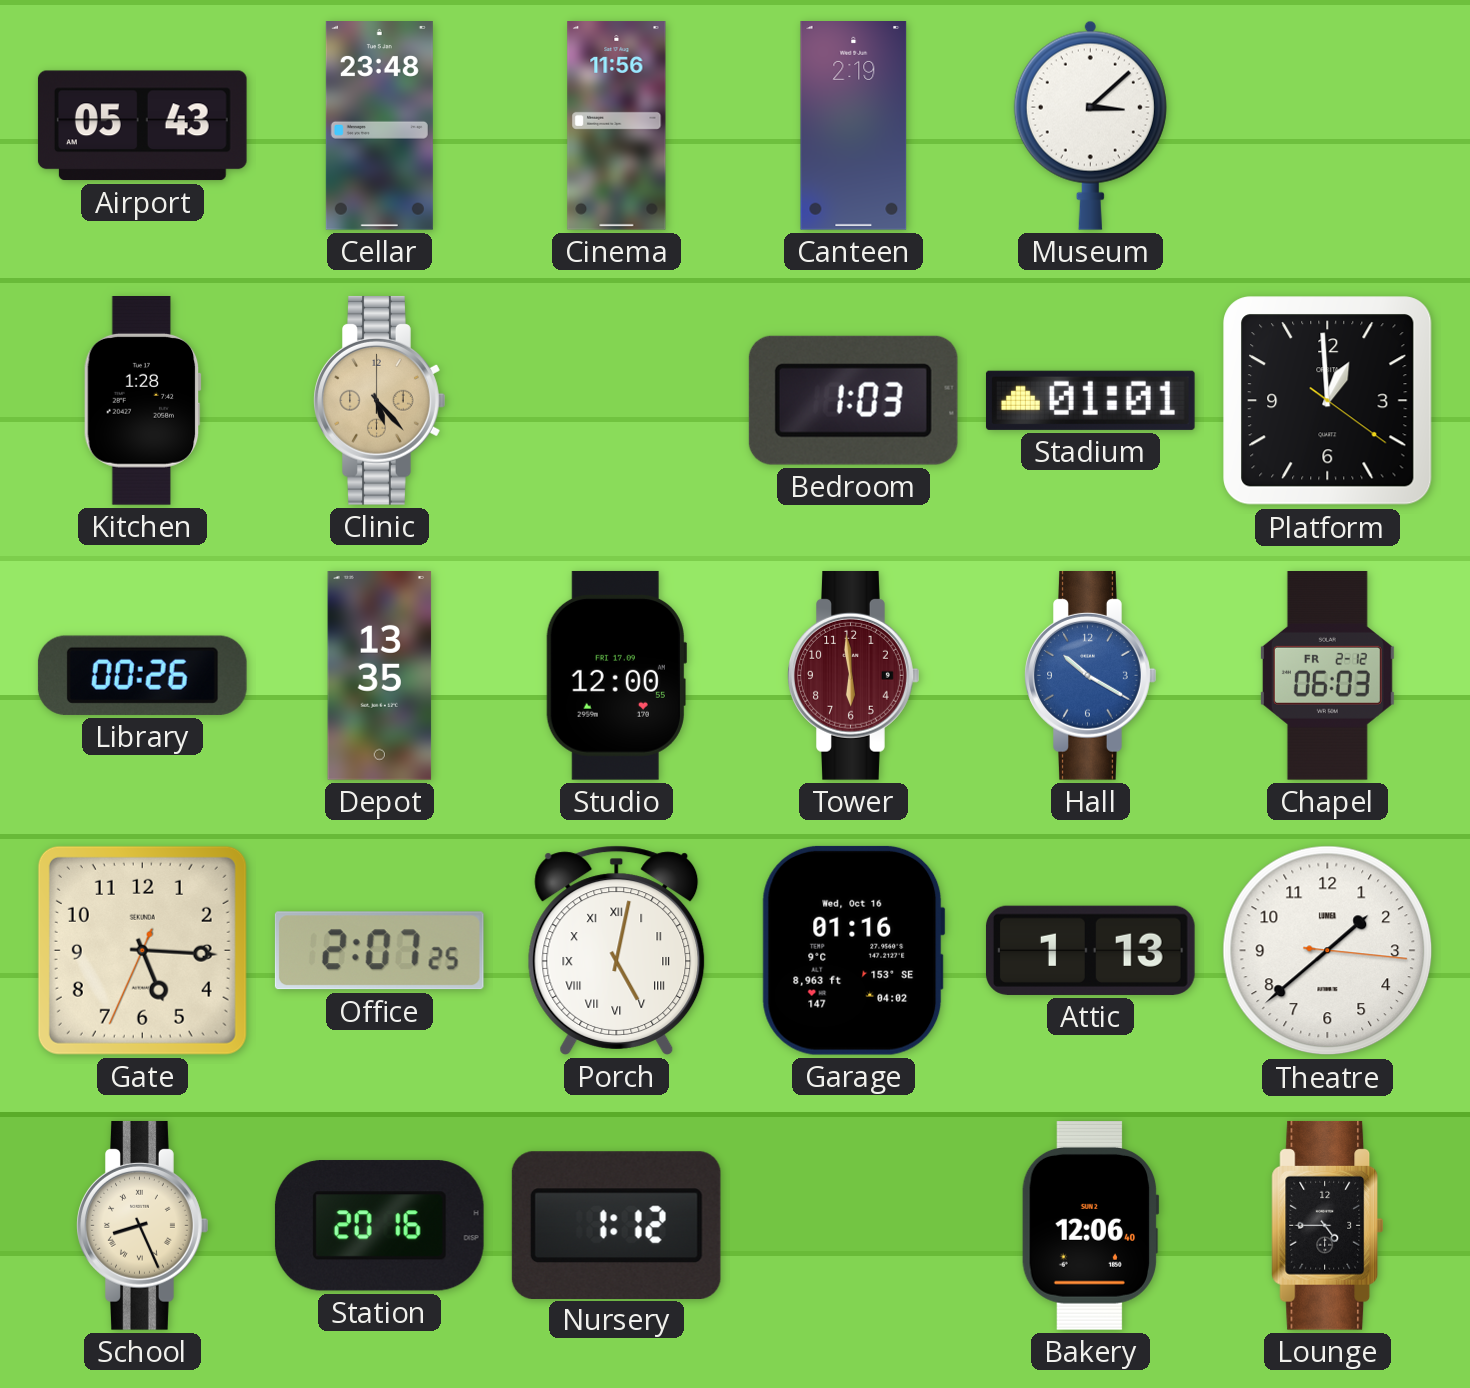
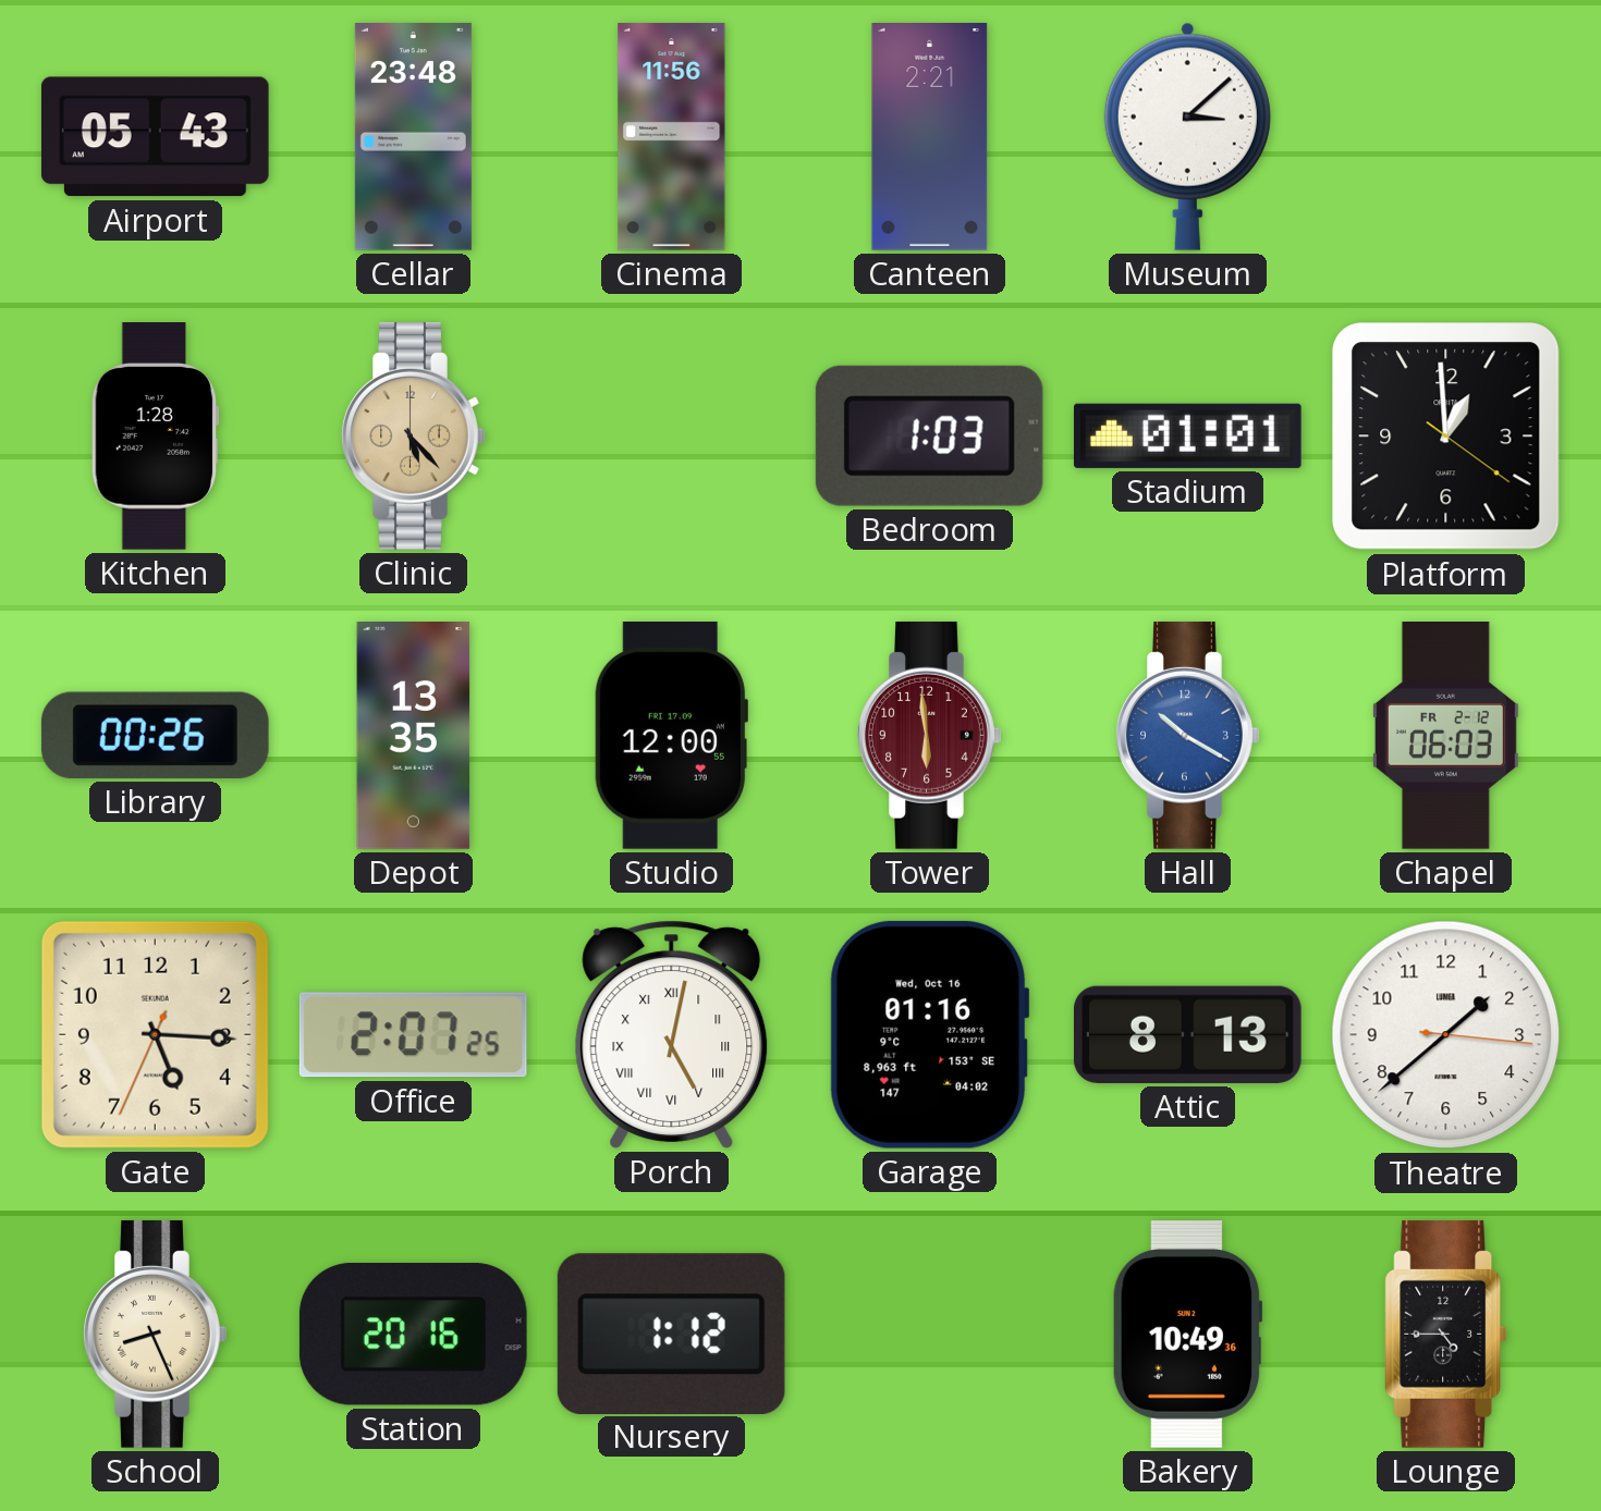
Canteen: 2:19 -> 2:21
Attic: 1:13 -> 8:13
Bakery: 12:06 -> 10:49
